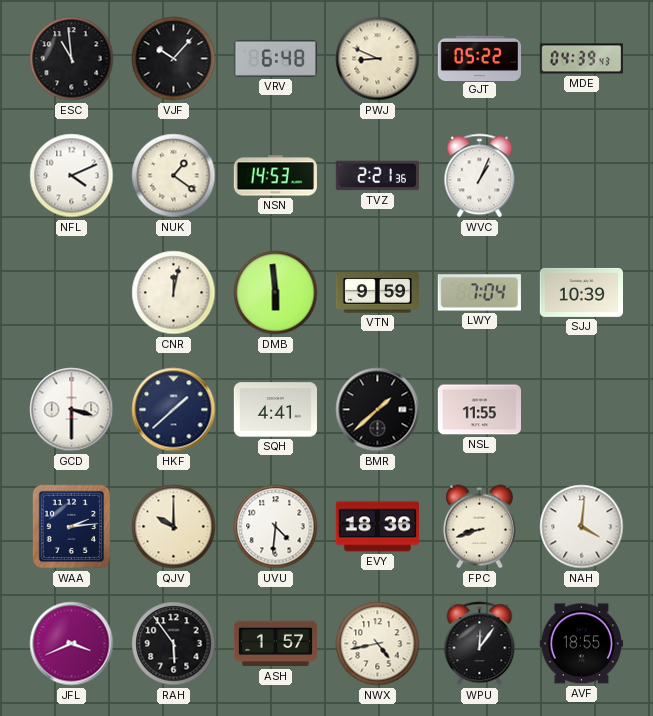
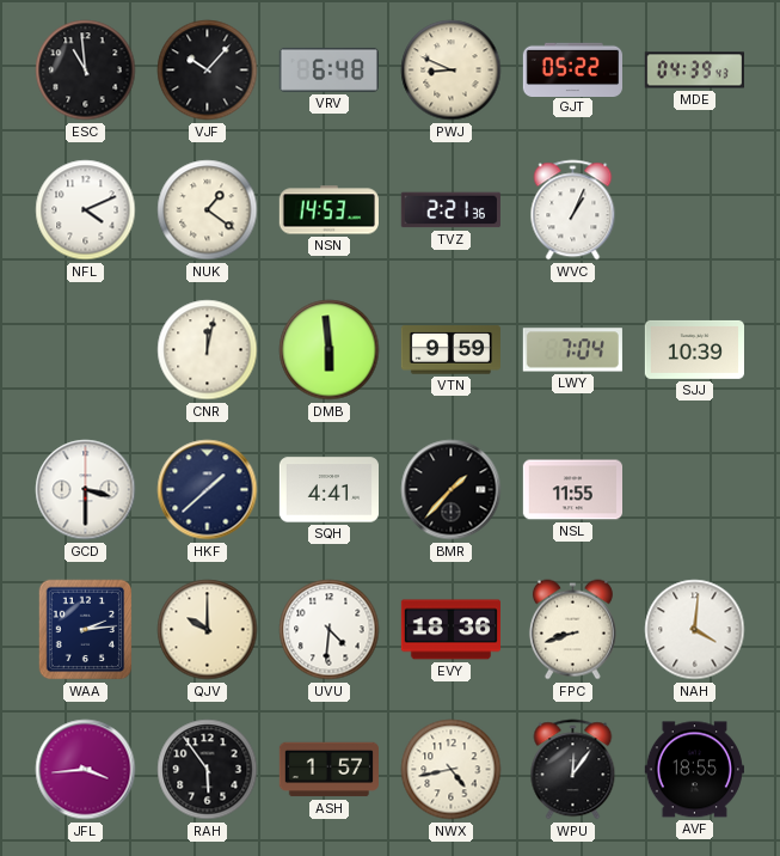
BMR: 1:38 -> 1:37
JFL: 3:41 -> 3:44
